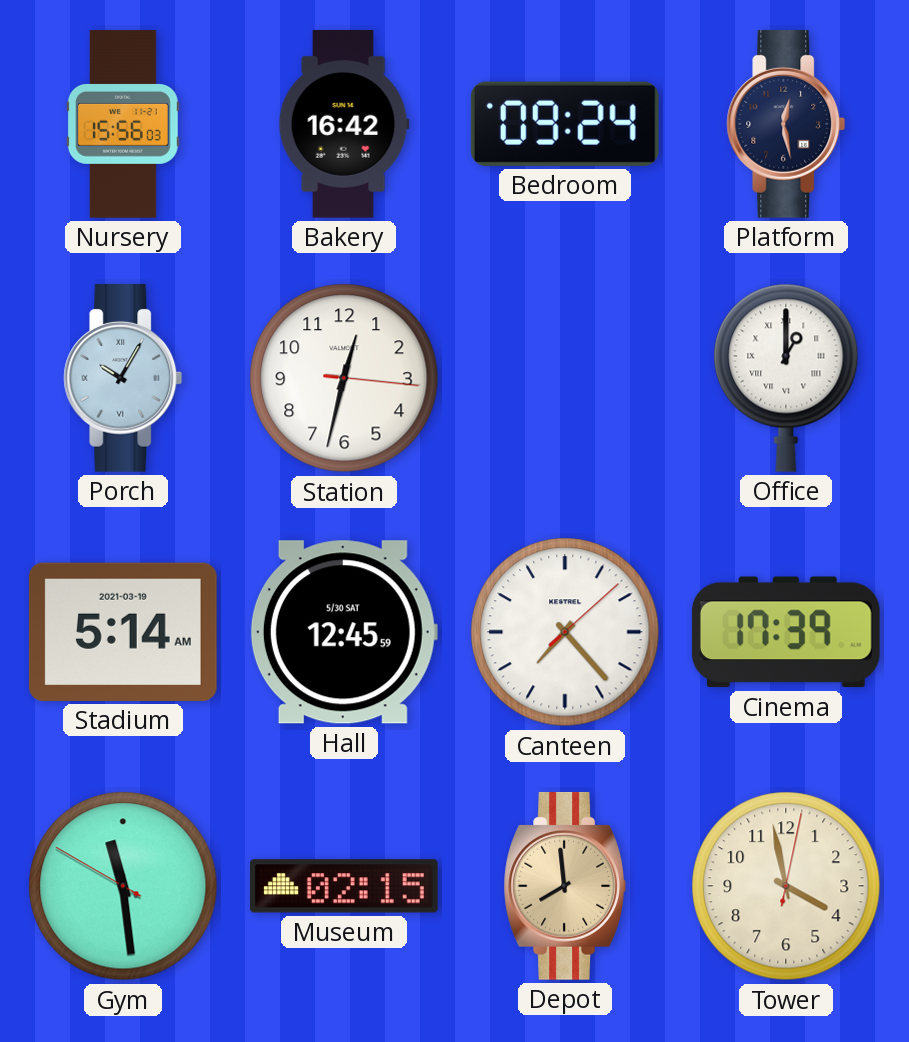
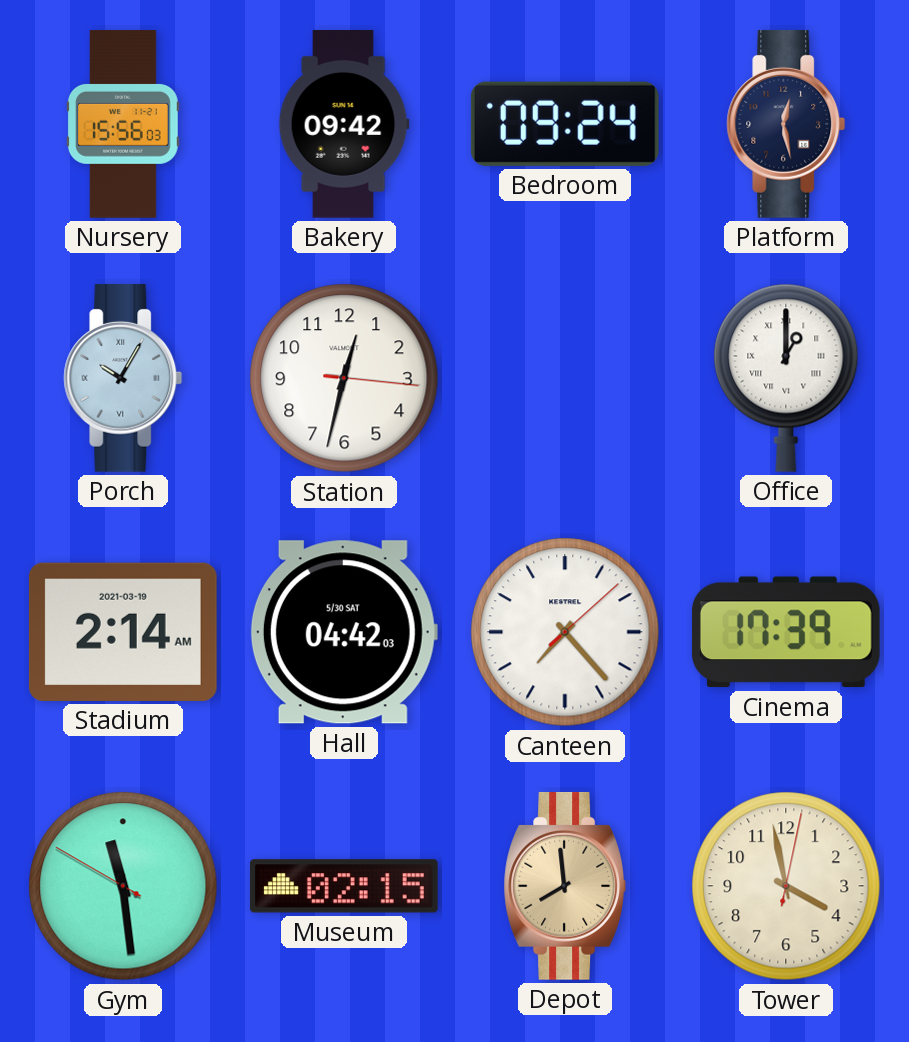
Bakery: 16:42 -> 09:42
Stadium: 5:14 -> 2:14
Hall: 12:45 -> 04:42
